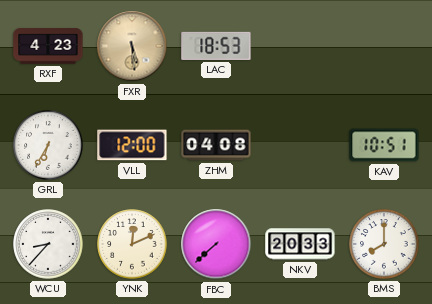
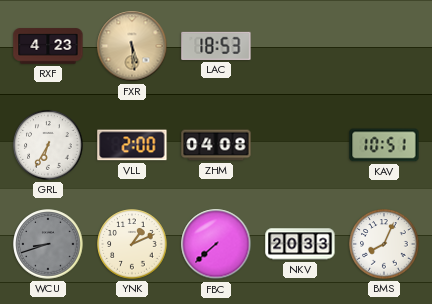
VLL: 12:00 -> 2:00
WCU: 8:37 -> 8:42
WCU dial: white -> grey
YNK: 12:11 -> 1:11
BMS: 8:00 -> 8:04
